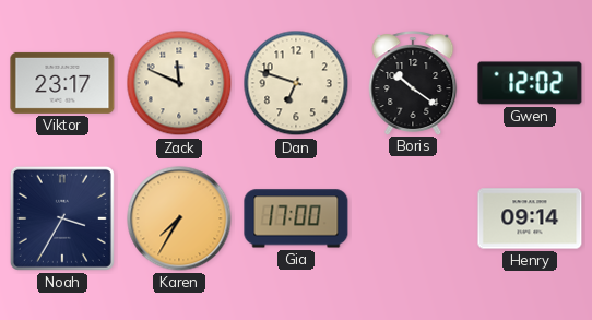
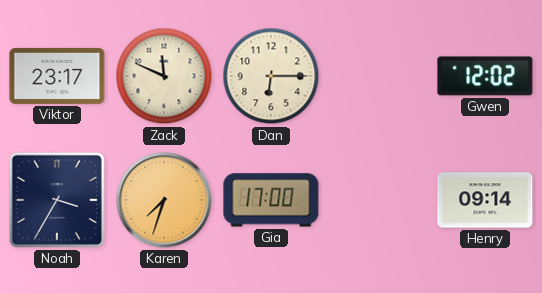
Dan: 6:48 -> 6:15
Boris: 10:21 -> none
Karen: 7:35 -> 7:33
